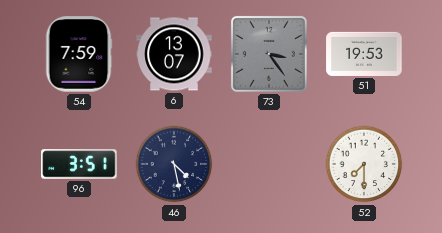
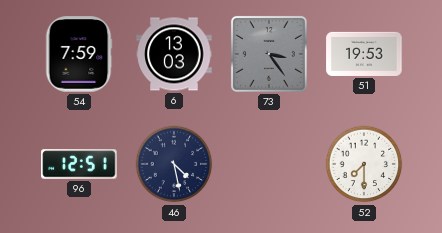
6: 13:07 -> 13:03
96: 3:51 -> 12:51
